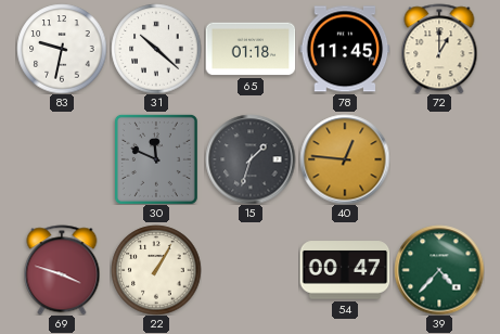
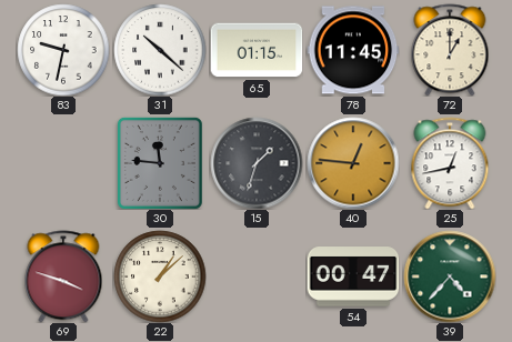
65: 01:18 -> 01:15
30: 11:49 -> 11:46
25: none -> 12:43
22: 1:05 -> 1:08
